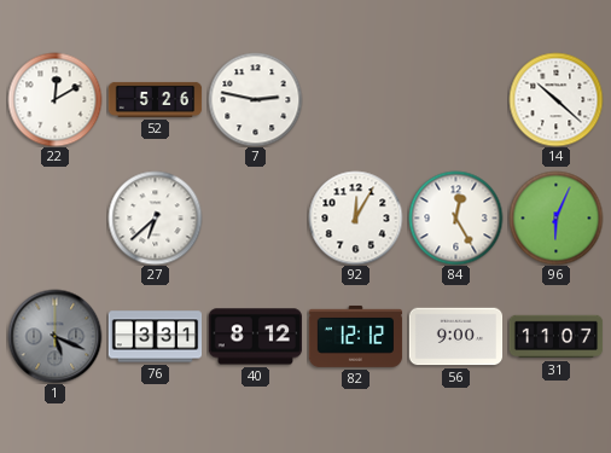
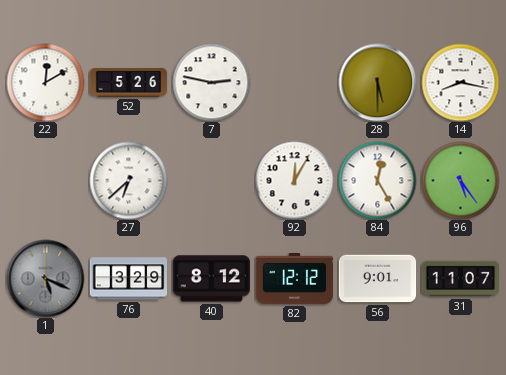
28: none -> 5:30
14: 10:22 -> 8:17
96: 6:04 -> 5:24
76: 3:31 -> 3:29
56: 9:00 -> 9:01
